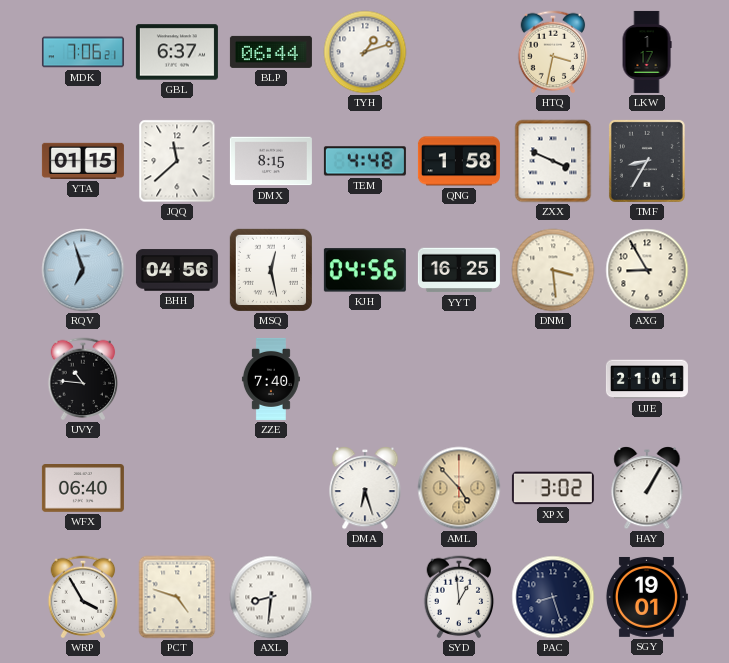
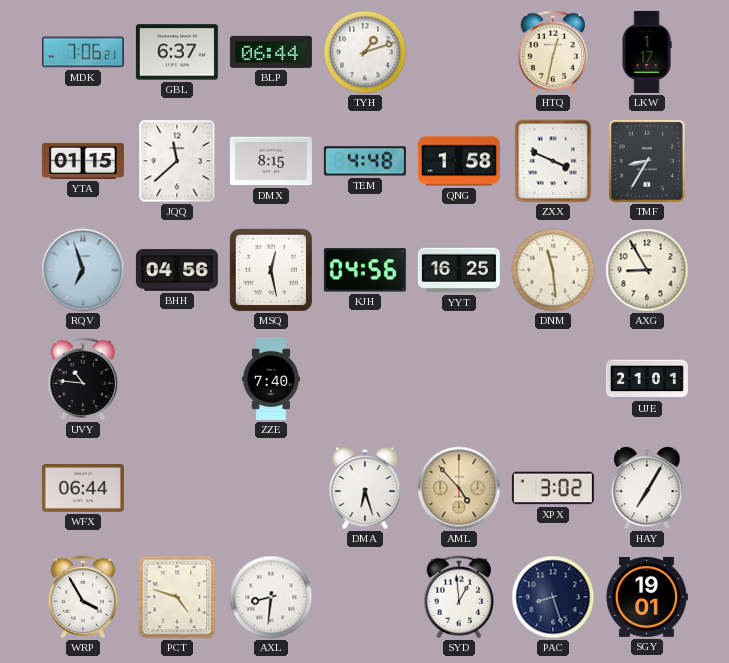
HTQ: 3:32 -> 12:32
DNM: 3:29 -> 11:29
WFX: 06:40 -> 06:44
HAY: 1:05 -> 7:05
